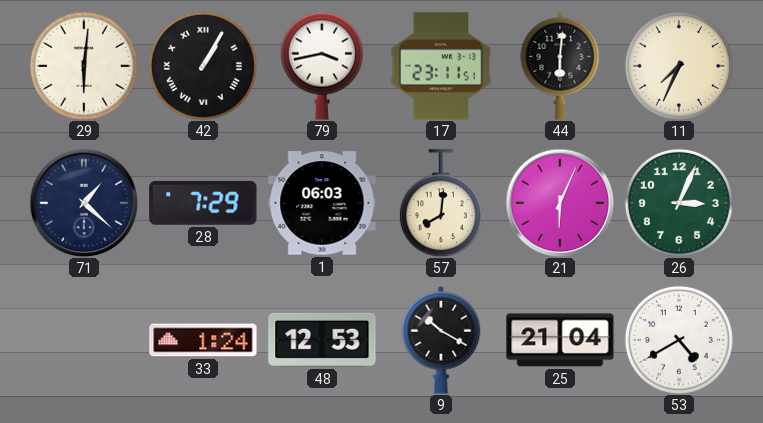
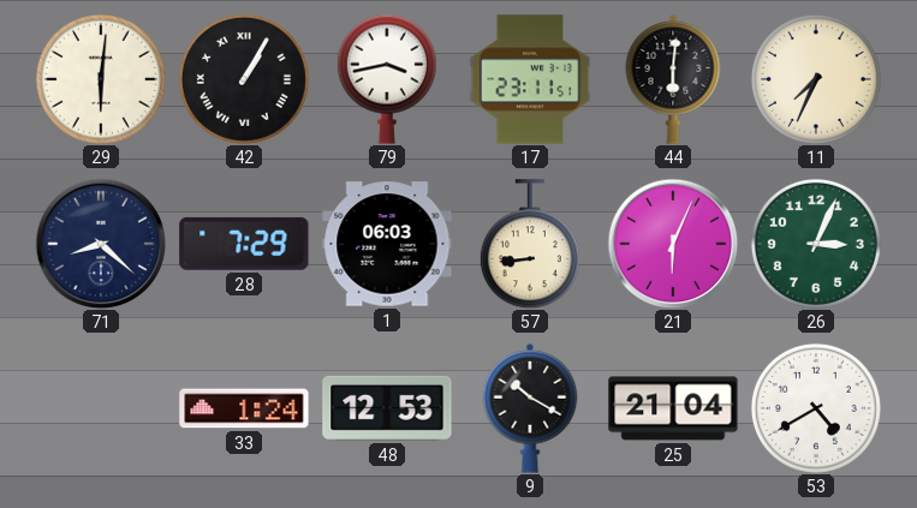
71: 1:22 -> 8:22
57: 8:01 -> 8:44
